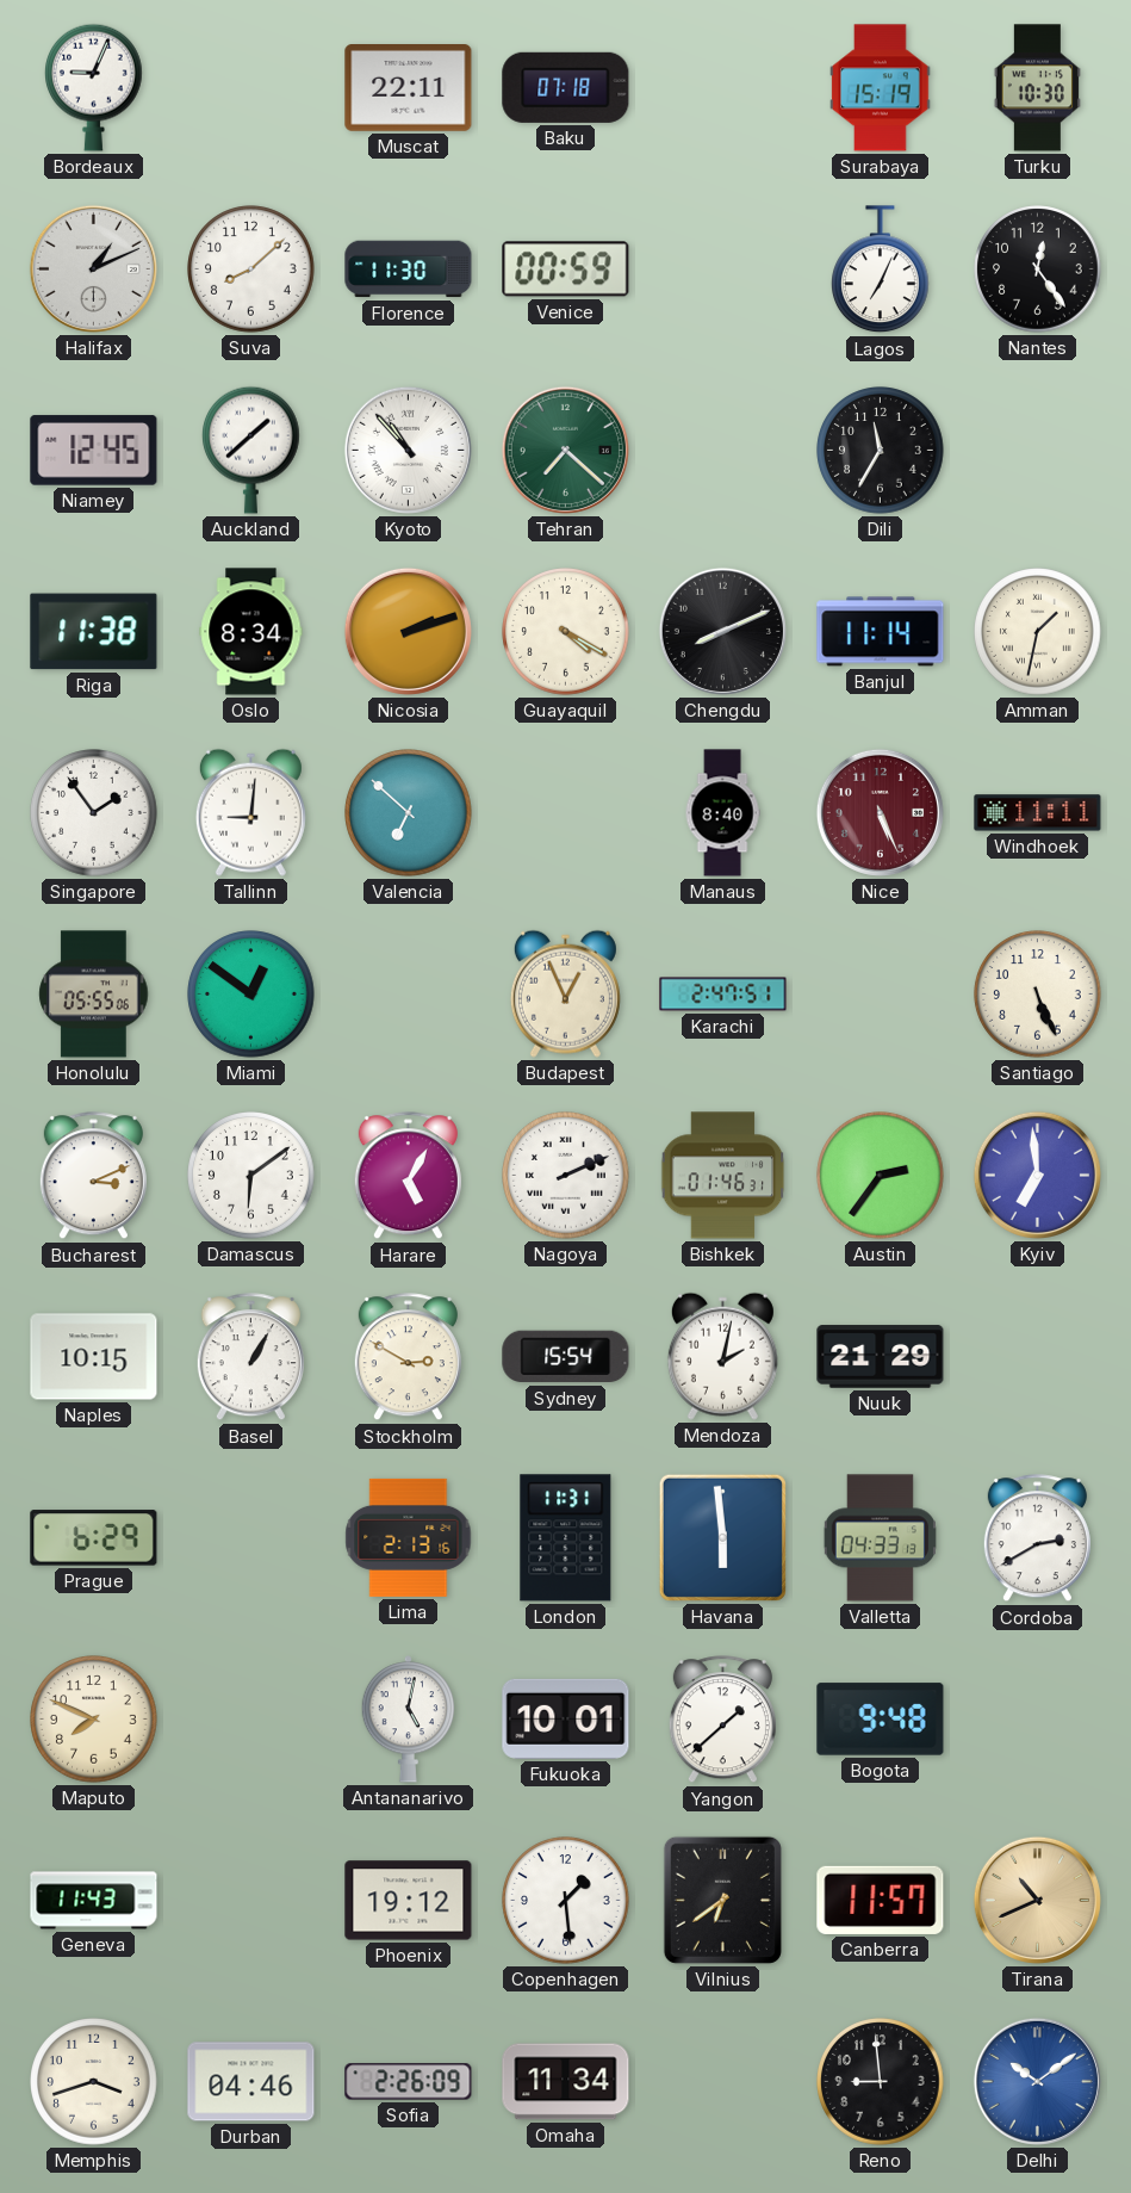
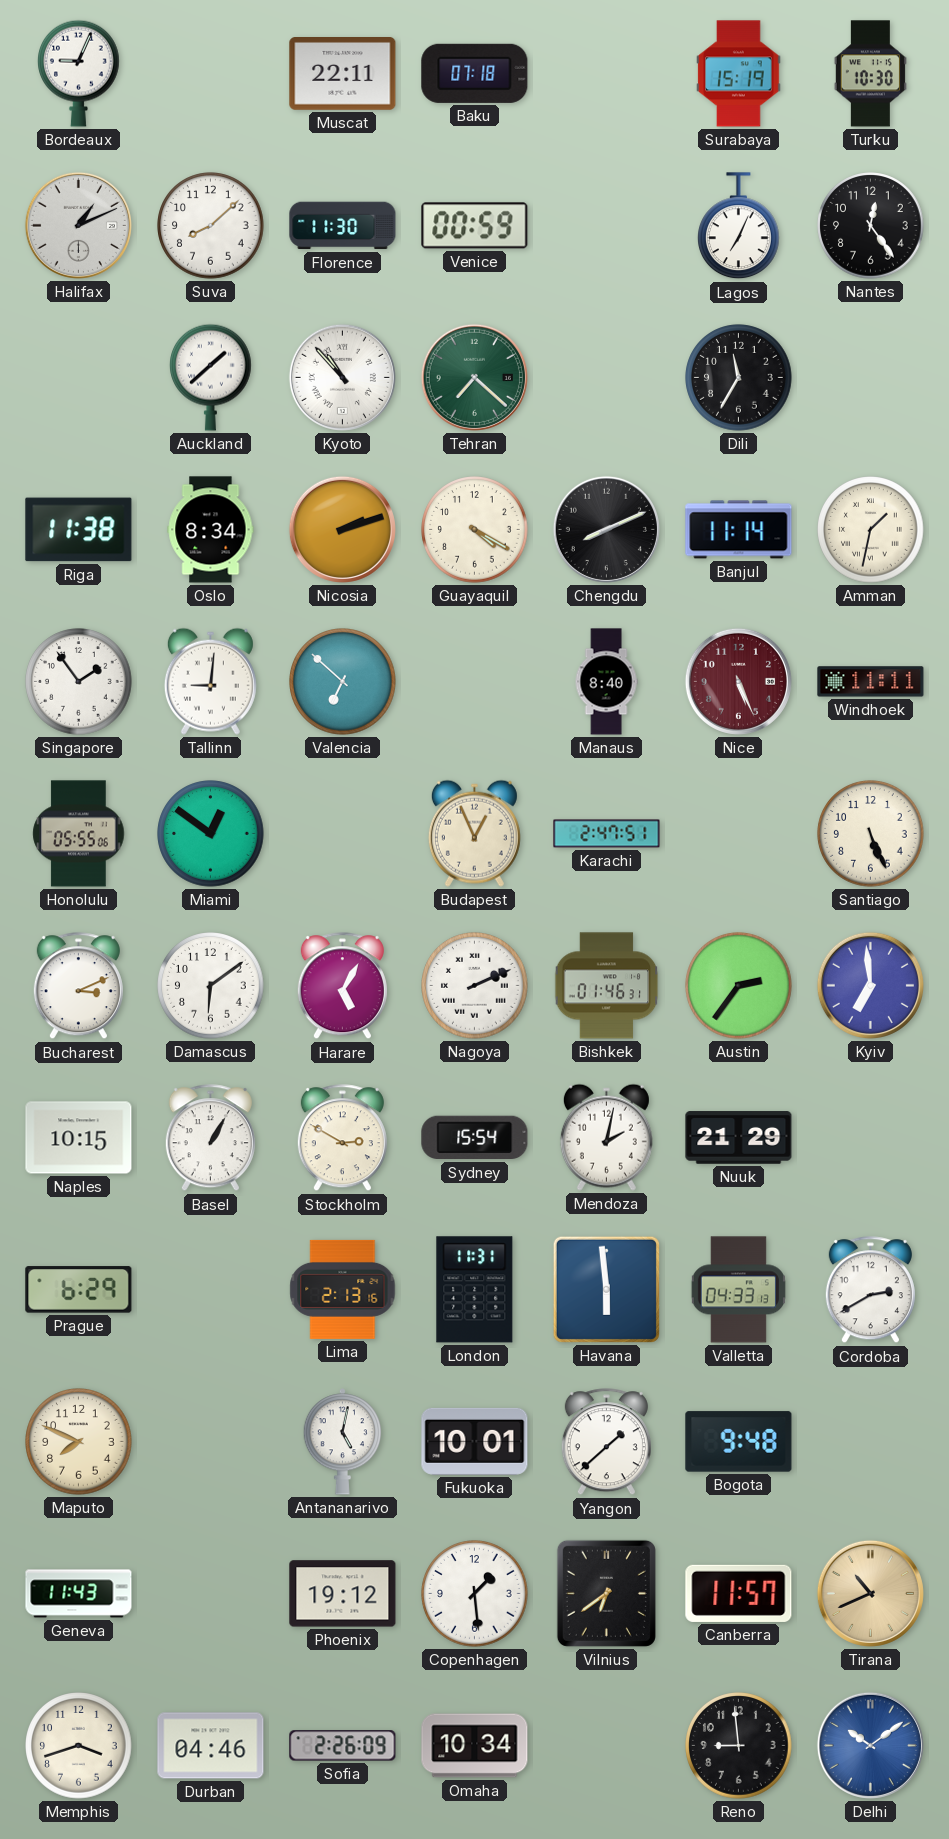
Niamey: 12:45 -> none
Omaha: 11:34 -> 10:34
